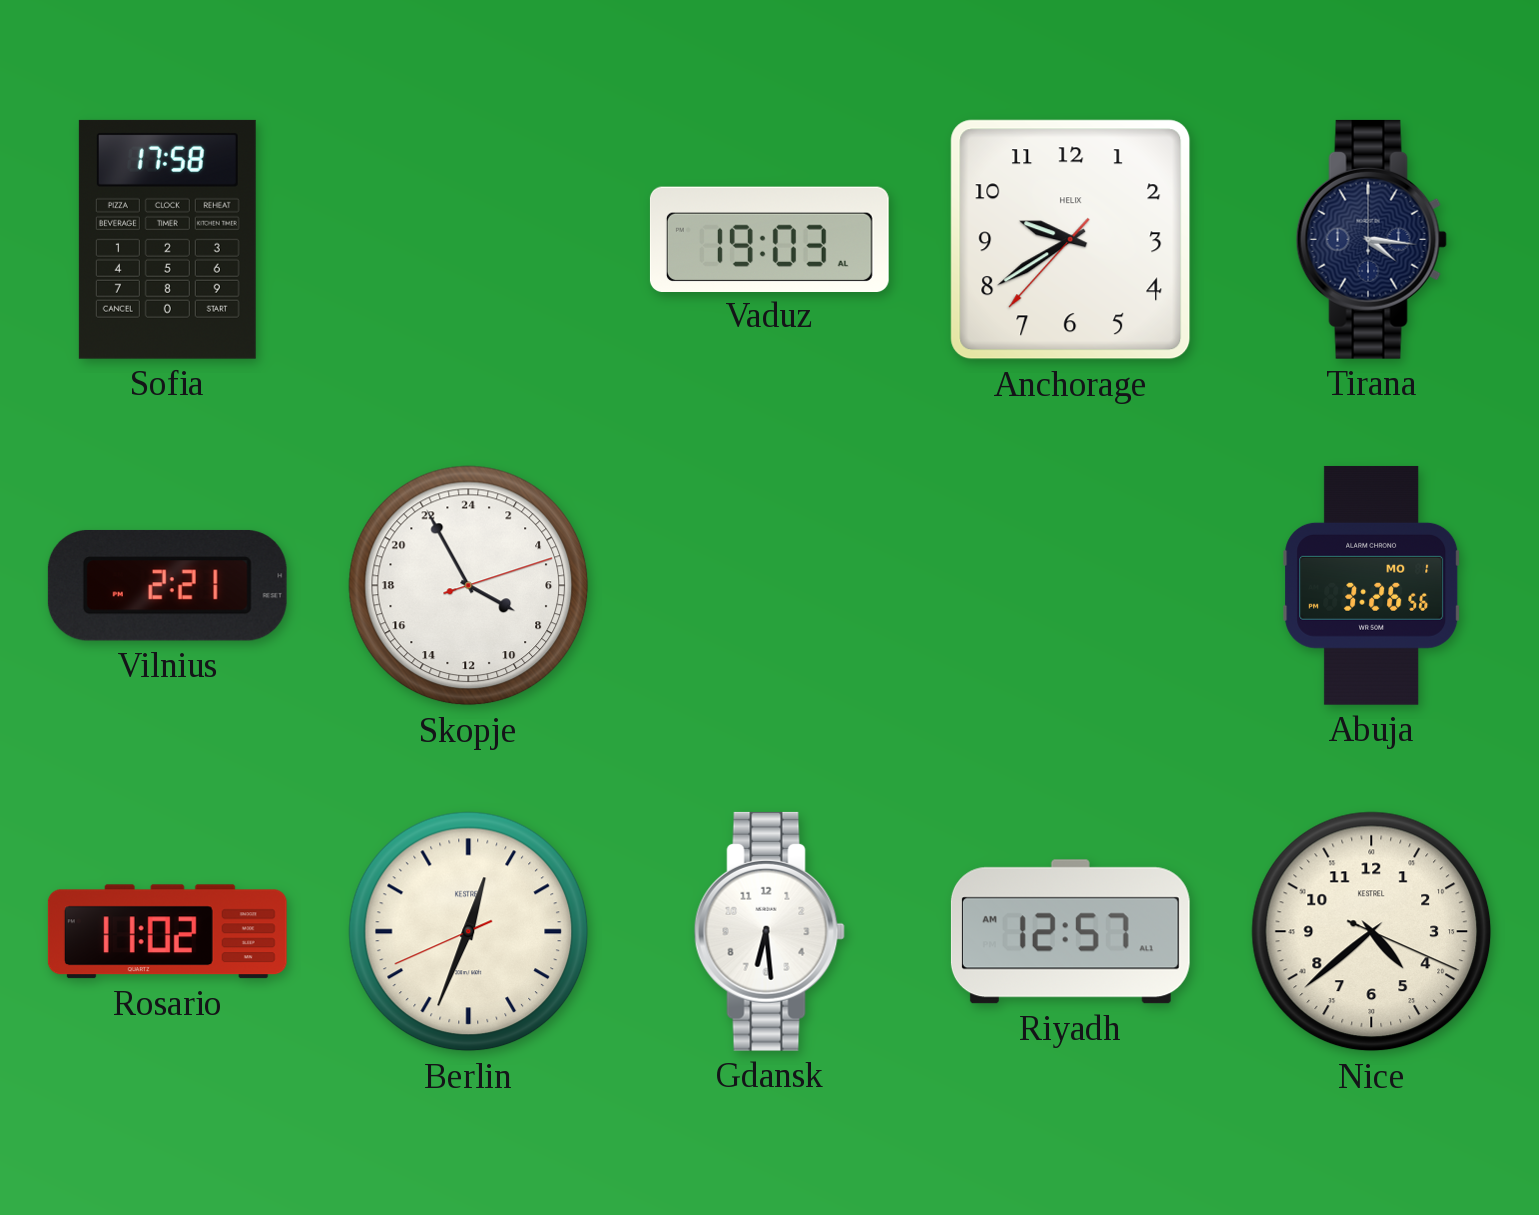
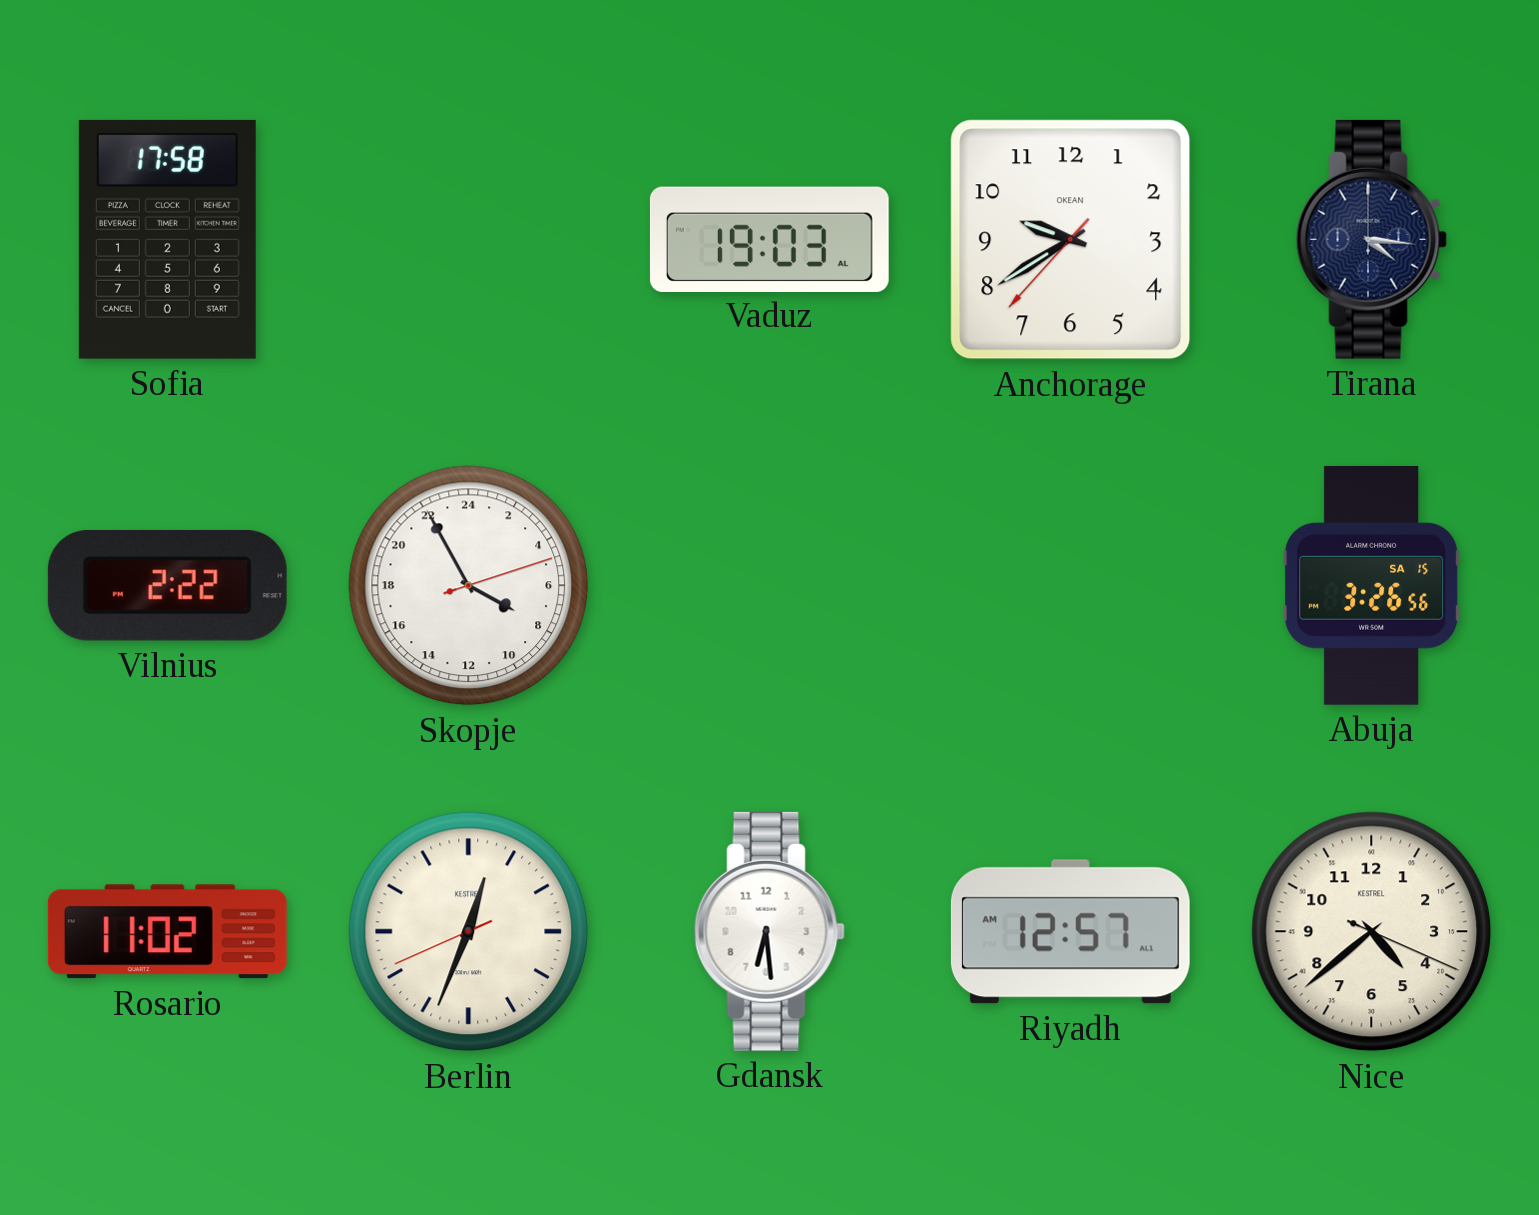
Anchorage brand: HELIX -> OKEAN
Vilnius: 2:21 -> 2:22
Abuja date: MO 1 -> SA 15
